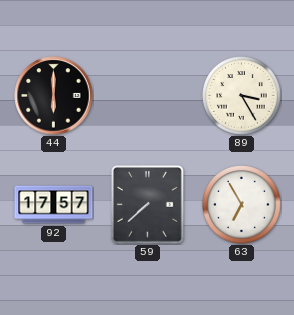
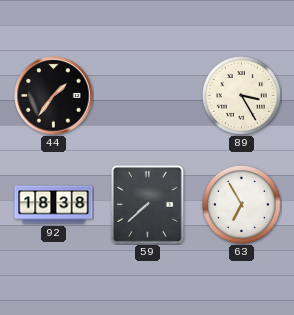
44: 6:00 -> 1:36
92: 17:57 -> 18:38
